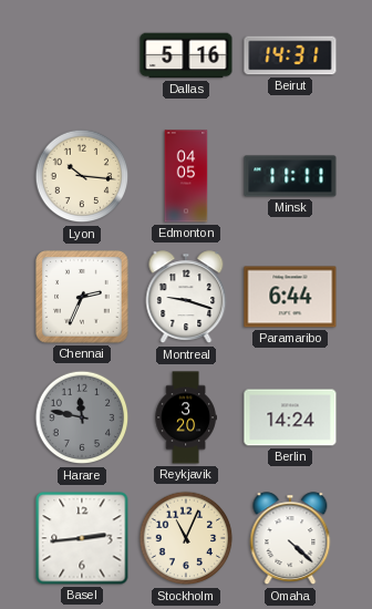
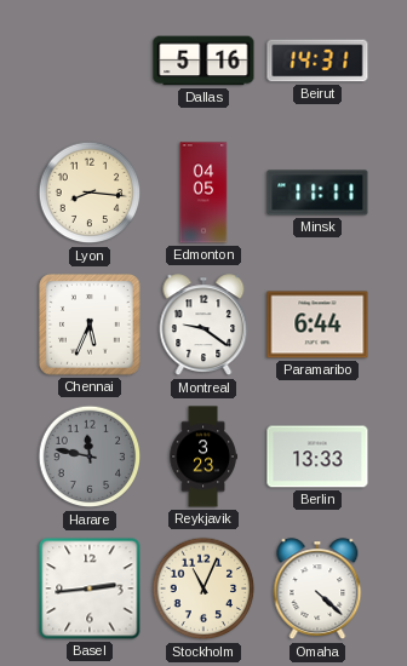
Lyon: 10:16 -> 8:16
Chennai: 2:34 -> 5:34
Montreal: 9:18 -> 9:21
Reykjavik: 3:20 -> 3:23
Berlin: 14:24 -> 13:33
